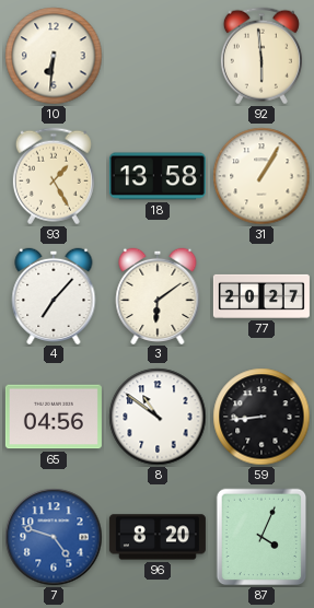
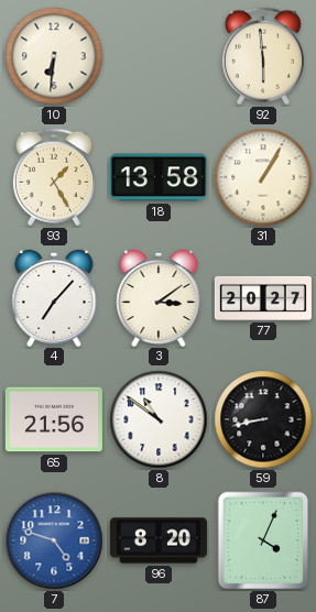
3: 6:09 -> 3:09
65: 04:56 -> 21:56
59: 8:44 -> 8:43
